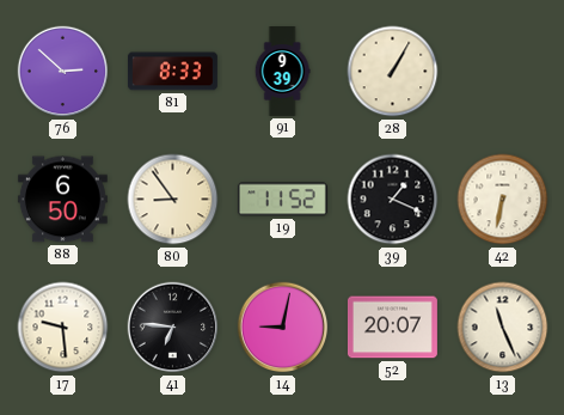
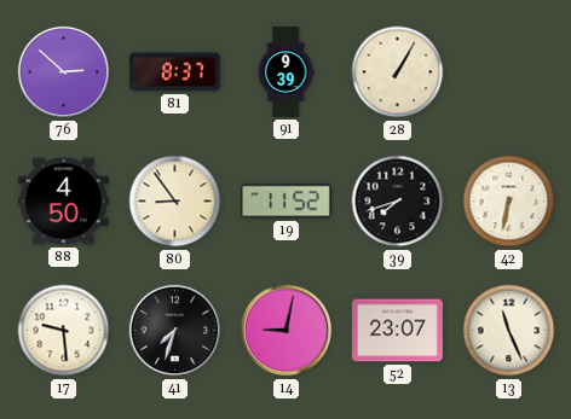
81: 8:33 -> 8:37
88: 6:50 -> 4:50
39: 1:19 -> 7:42
41: 6:46 -> 7:33
52: 20:07 -> 23:07
